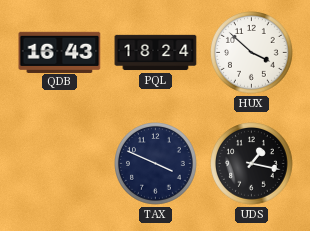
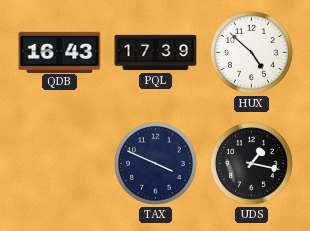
PQL: 18:24 -> 17:39
HUX: 3:52 -> 4:52
